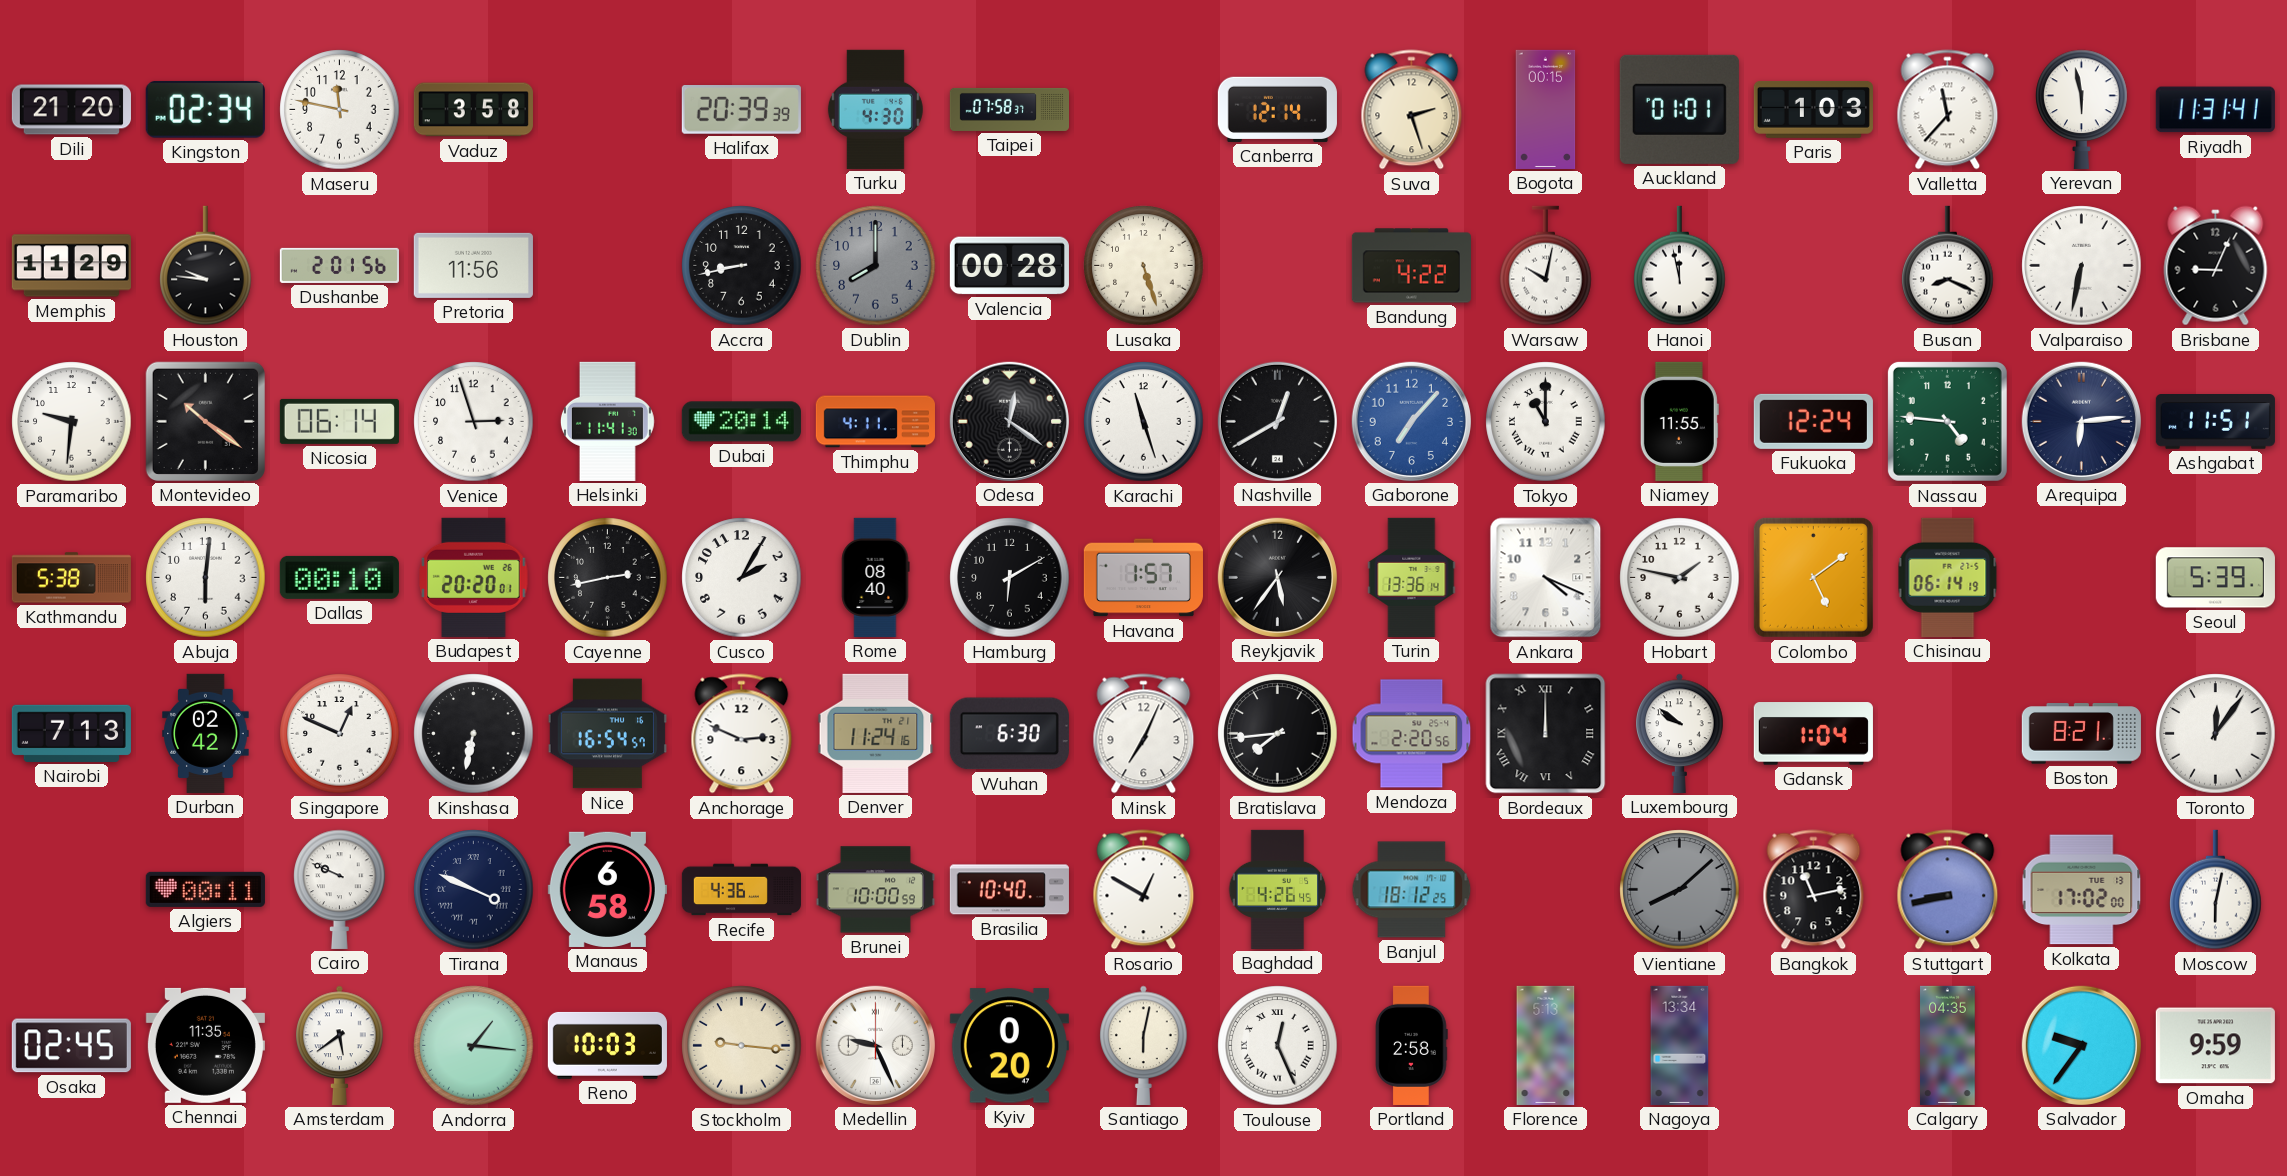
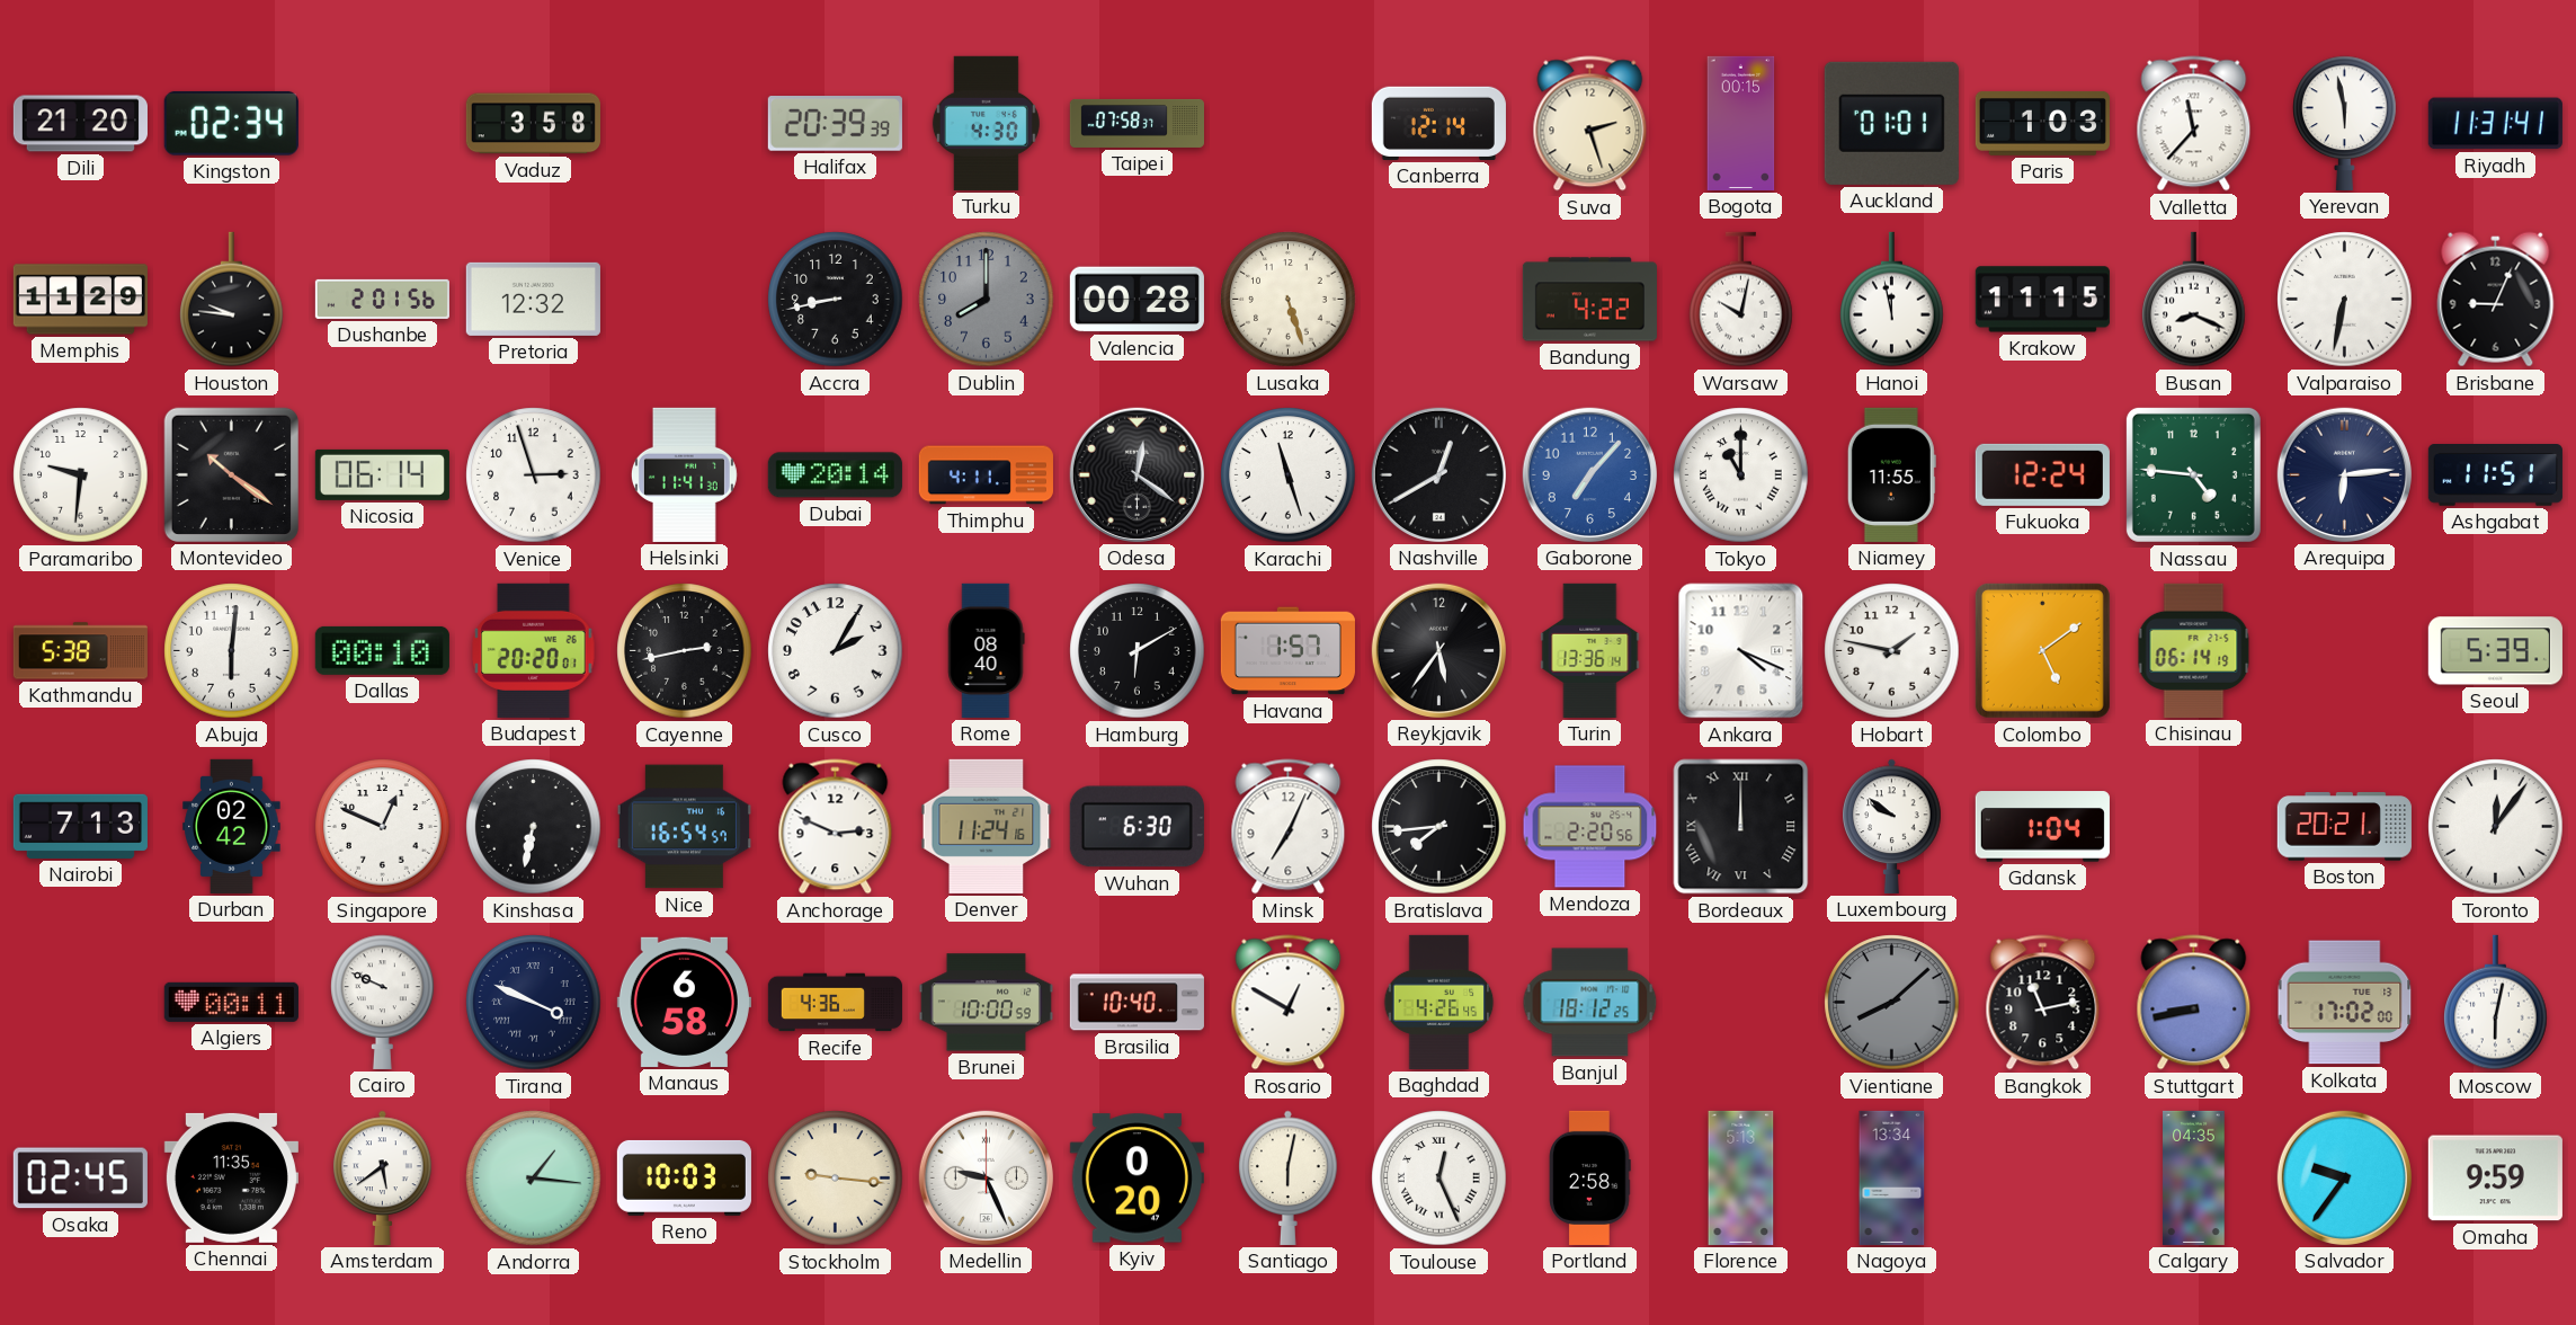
Maseru: 11:47 -> none
Pretoria: 11:56 -> 12:32
Krakow: none -> 11:15
Boston: 8:21 -> 20:21
